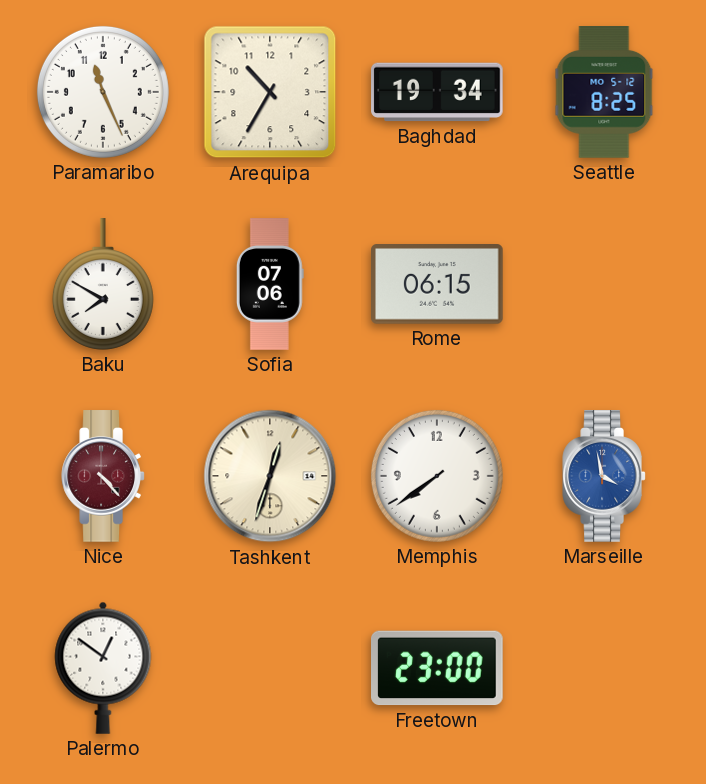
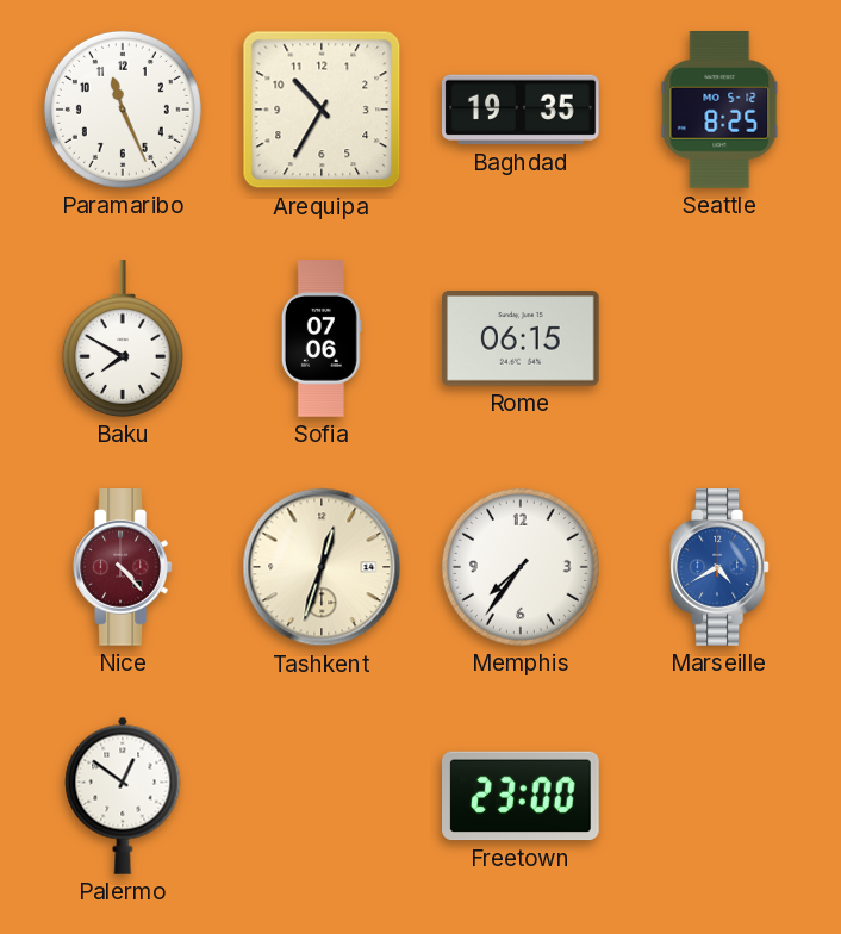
Baghdad: 19:34 -> 19:35
Memphis: 7:39 -> 7:36
Marseille: 3:58 -> 4:40
